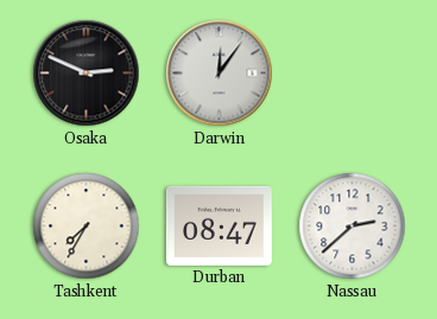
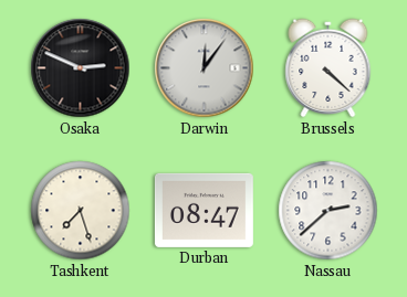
Brussels: none -> 4:22
Tashkent: 7:35 -> 7:27
